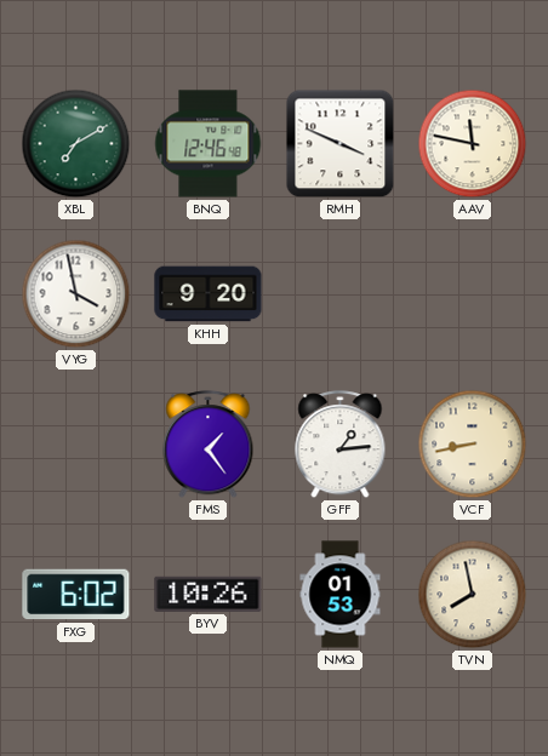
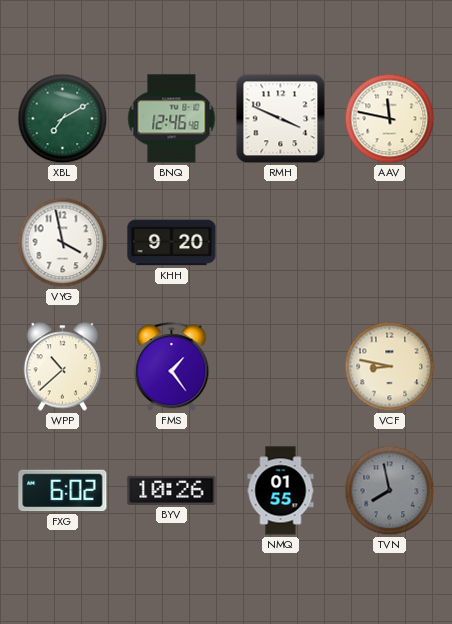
WPP: none -> 10:38
GFF: 1:14 -> none
VCF: 8:43 -> 8:47
NMQ: 01:53 -> 01:55
TVN dial: cream -> grey
